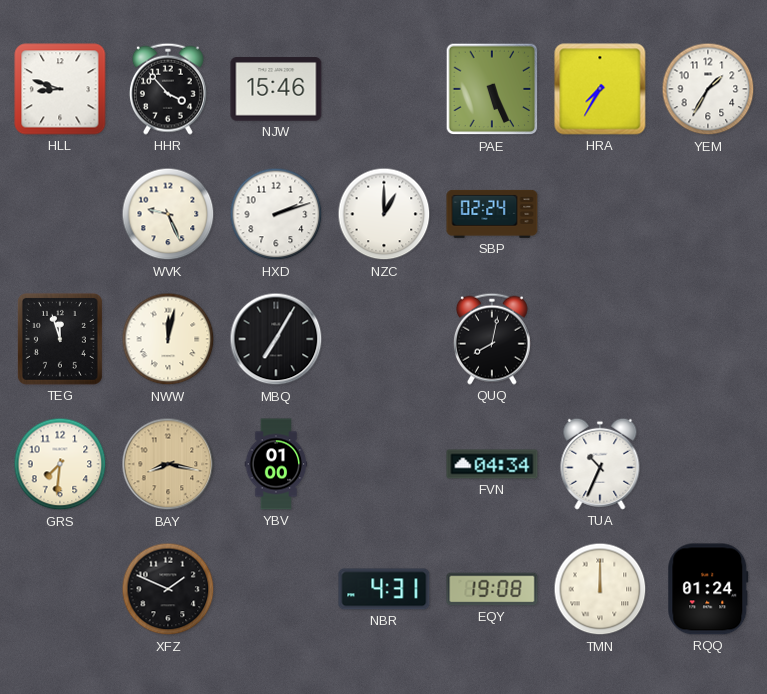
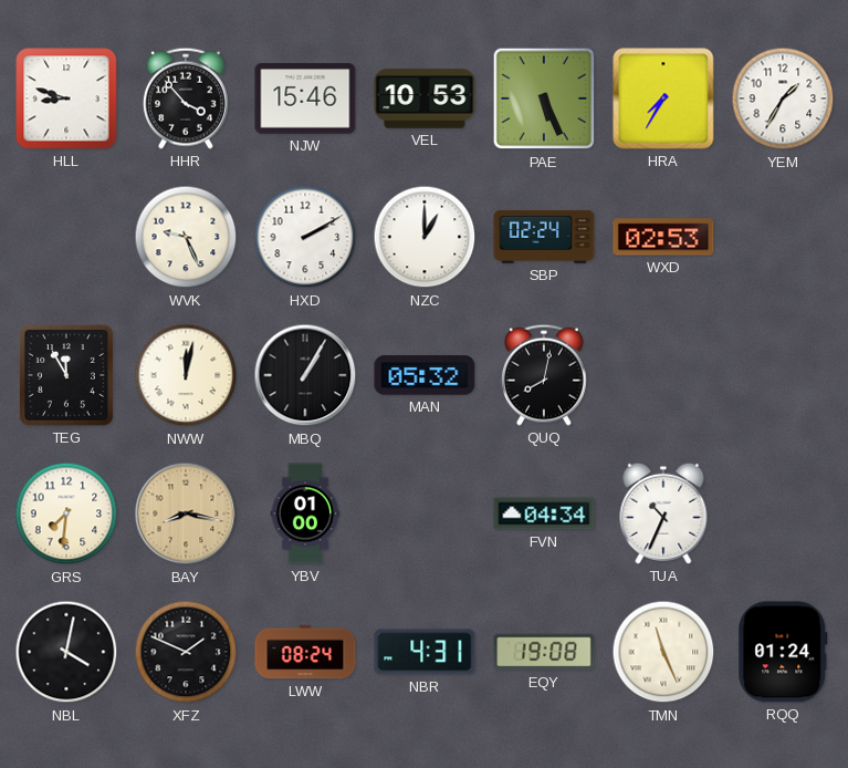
VEL: none -> 10:53
HXD: 2:12 -> 2:10
WXD: none -> 02:53
TEG: 11:57 -> 11:55
MBQ: 7:05 -> 1:05
MAN: none -> 05:32
NBL: none -> 4:02
LWW: none -> 08:24
TMN: 12:00 -> 11:26
